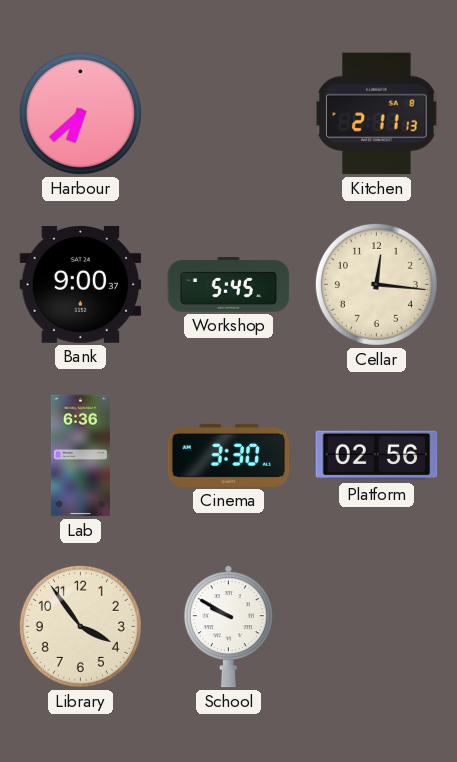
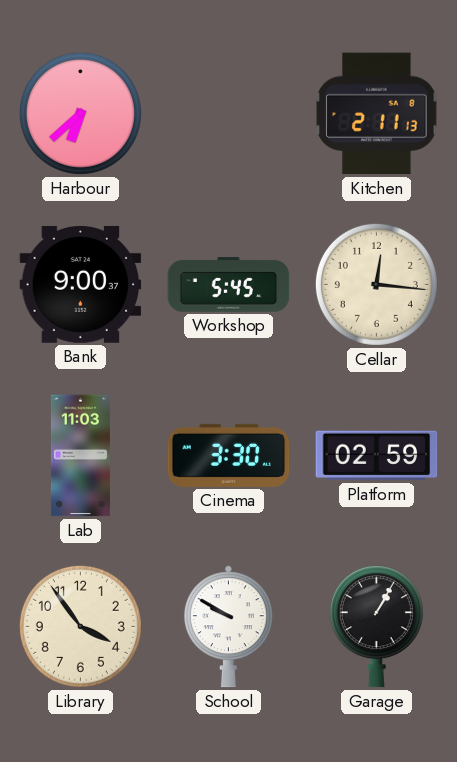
Lab: 6:36 -> 11:03
Platform: 02:56 -> 02:59
Garage: none -> 1:05
